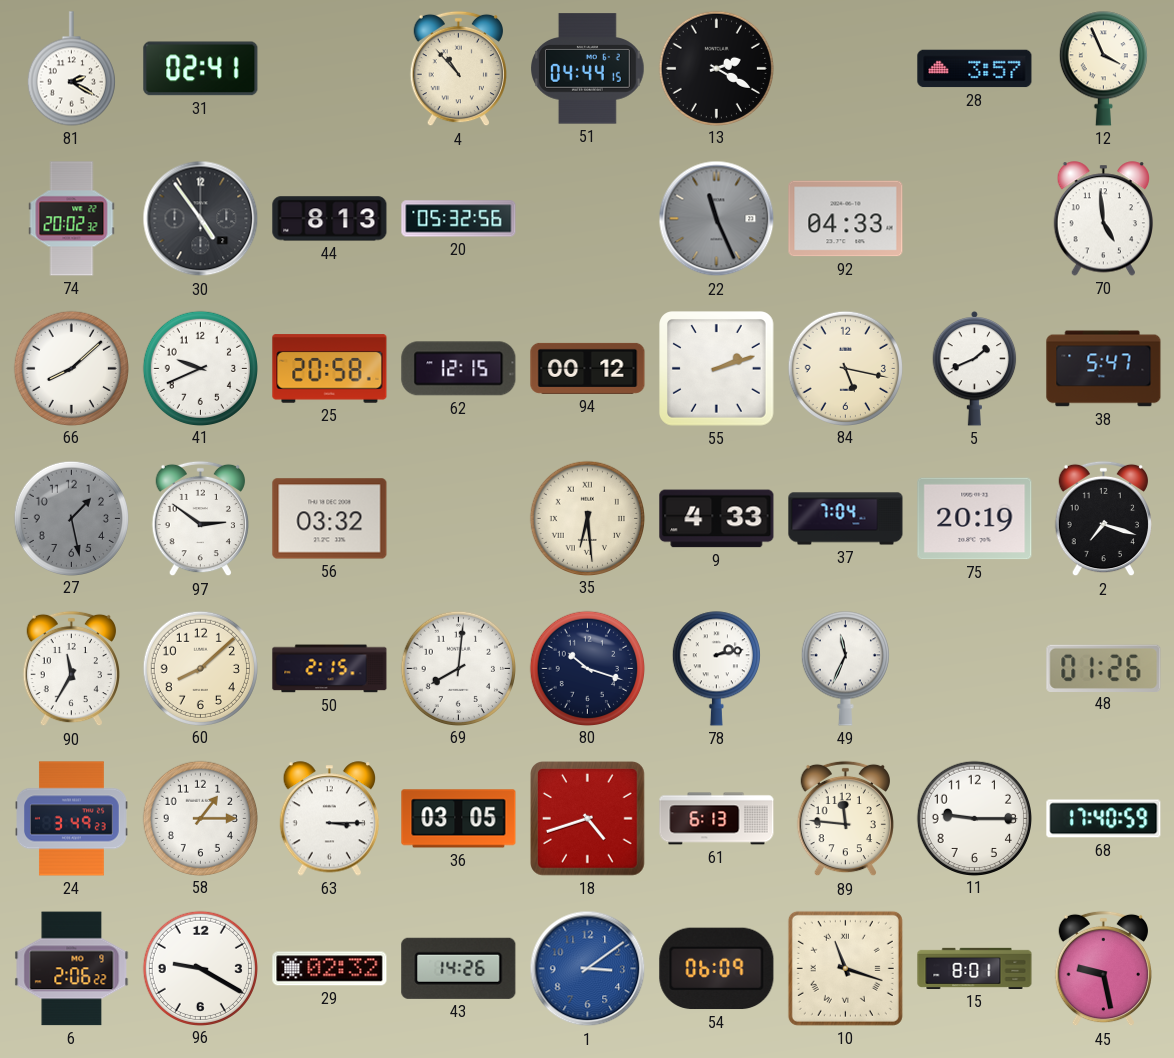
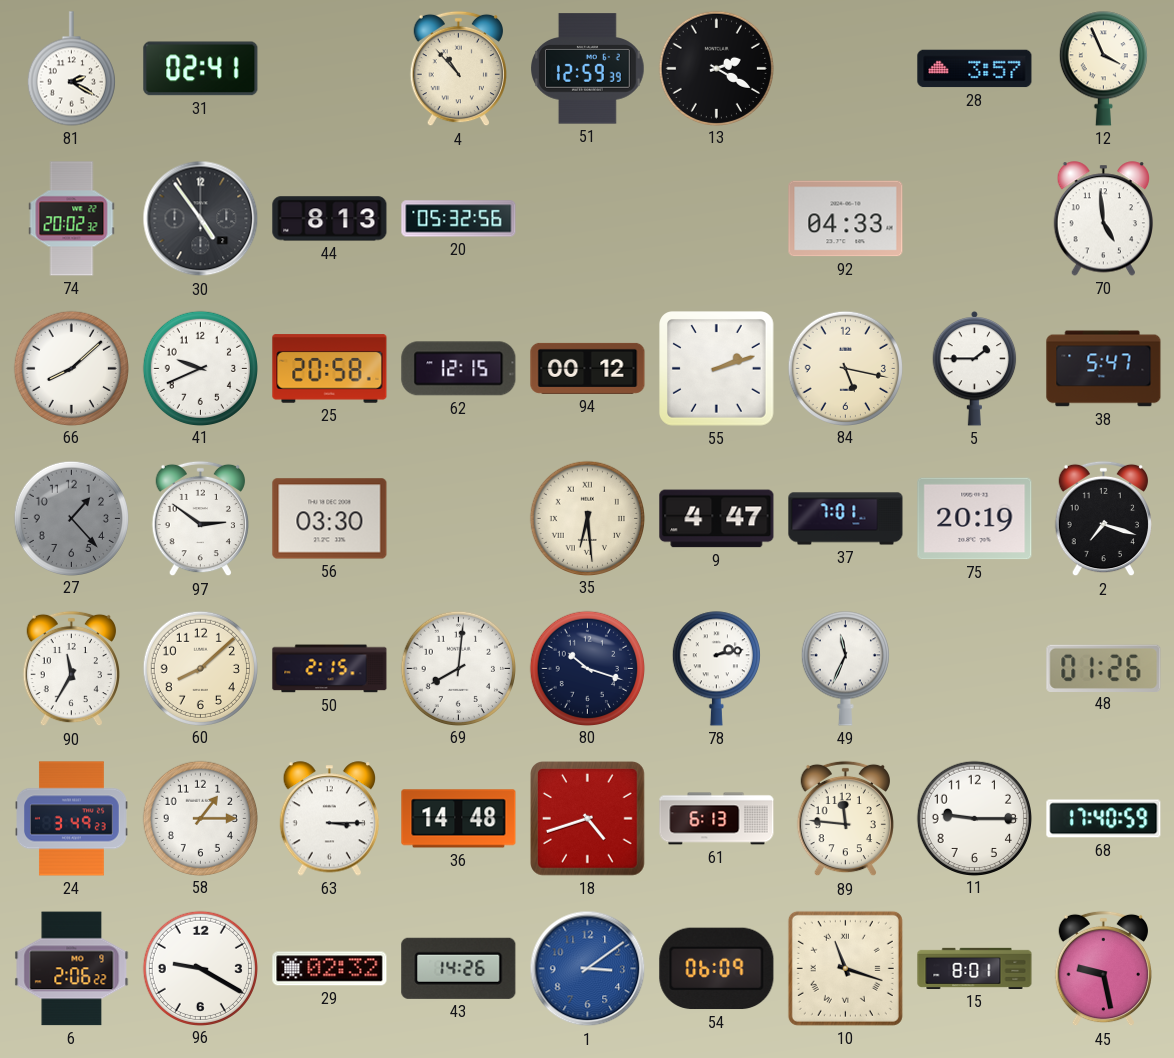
51: 04:44 -> 12:59
22: 11:26 -> none
5: 1:41 -> 1:45
27: 1:28 -> 1:23
56: 03:32 -> 03:30
9: 4:33 -> 4:47
37: 7:04 -> 7:01
36: 03:05 -> 14:48
